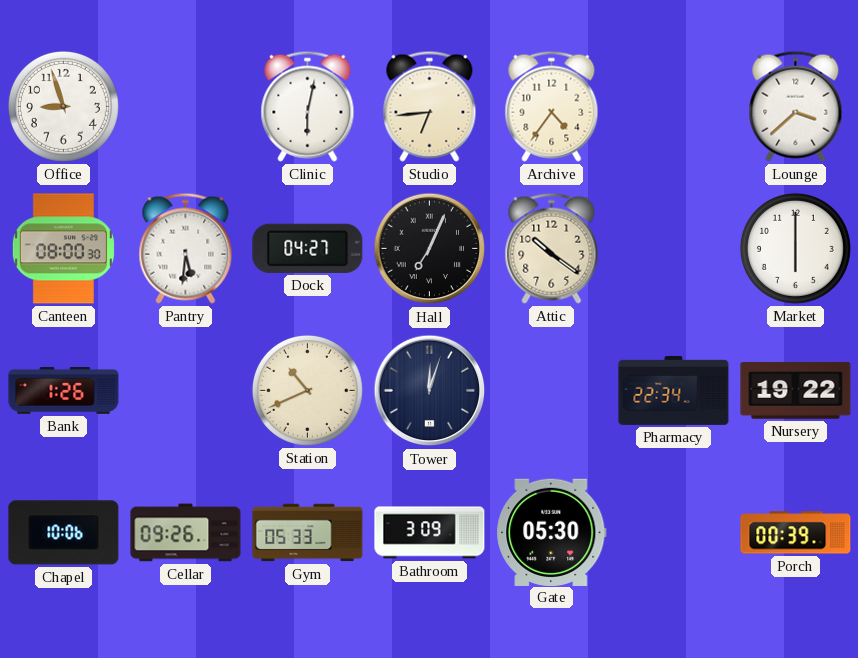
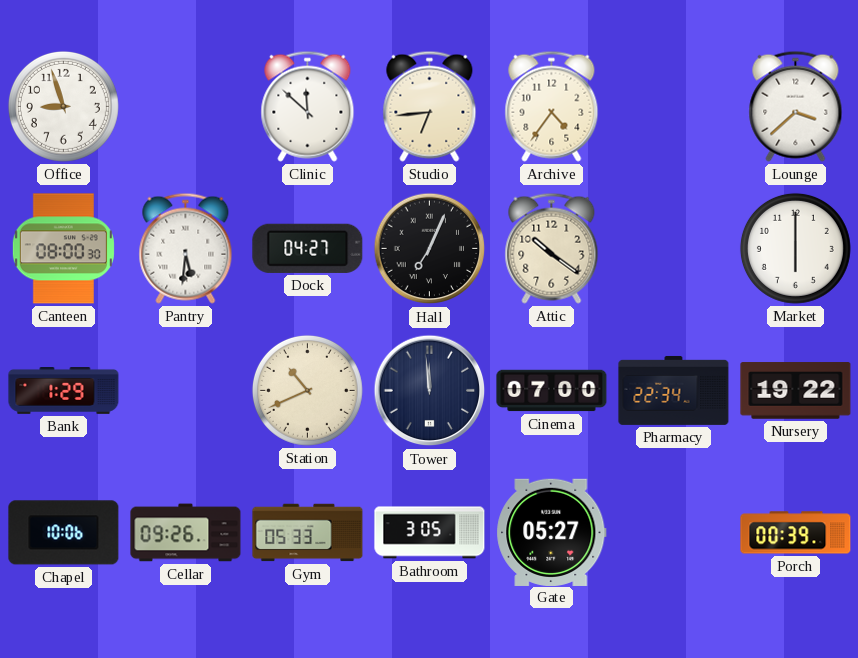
Clinic: 6:02 -> 11:52
Bank: 1:26 -> 1:29
Tower: 12:03 -> 11:59
Cinema: none -> 07:00
Bathroom: 3:09 -> 3:05
Gate: 05:30 -> 05:27
